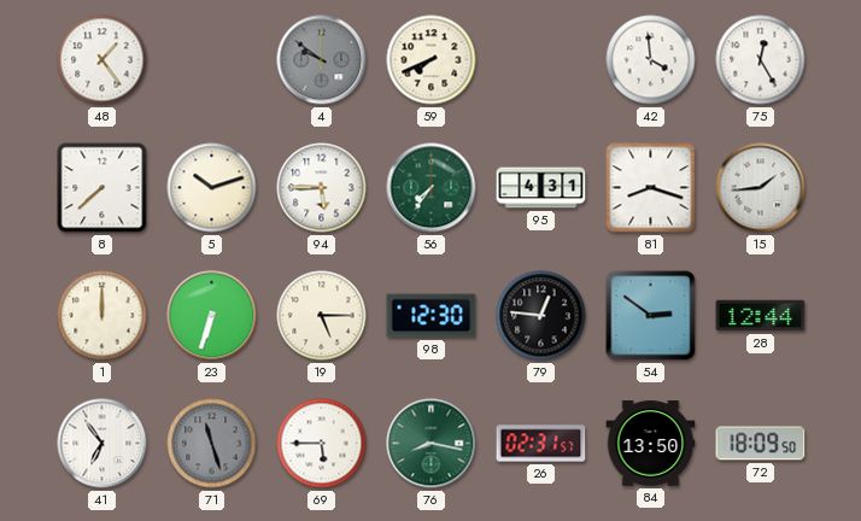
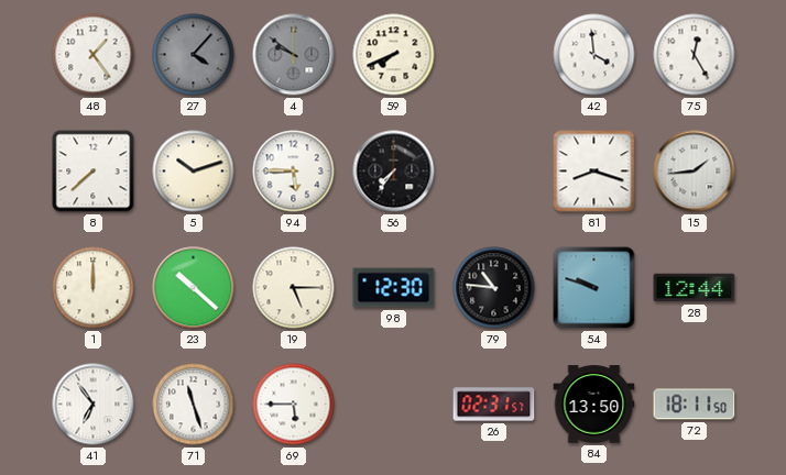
27: none -> 4:07
56 dial: green -> black
95: 4:31 -> none
23: 6:33 -> 10:22
79: 12:46 -> 10:46
54: 2:51 -> 9:48
71 dial: grey -> white
76: 8:17 -> none
72: 18:09 -> 18:11
